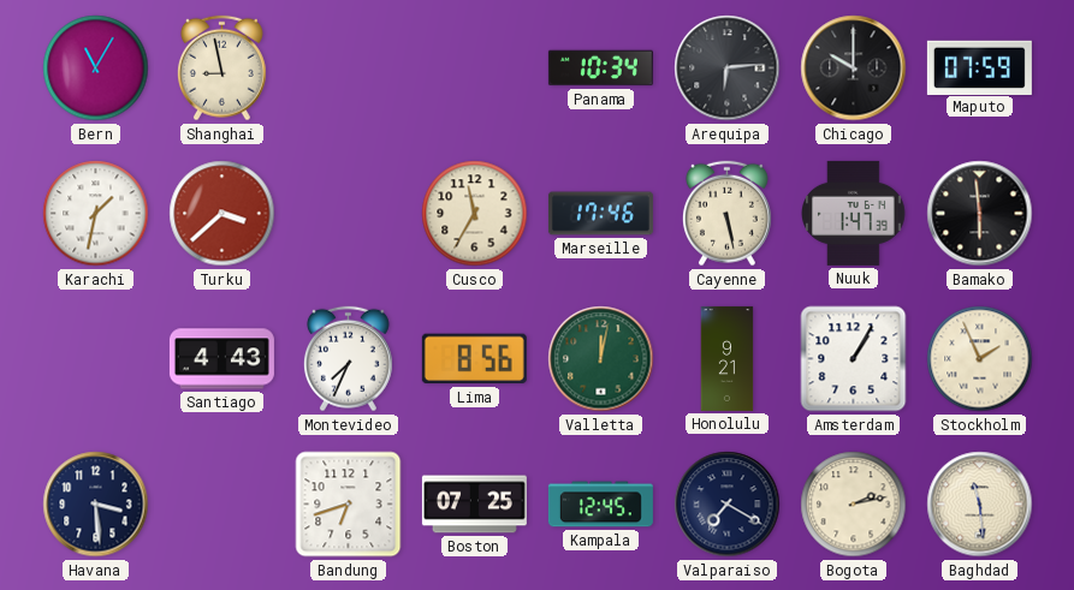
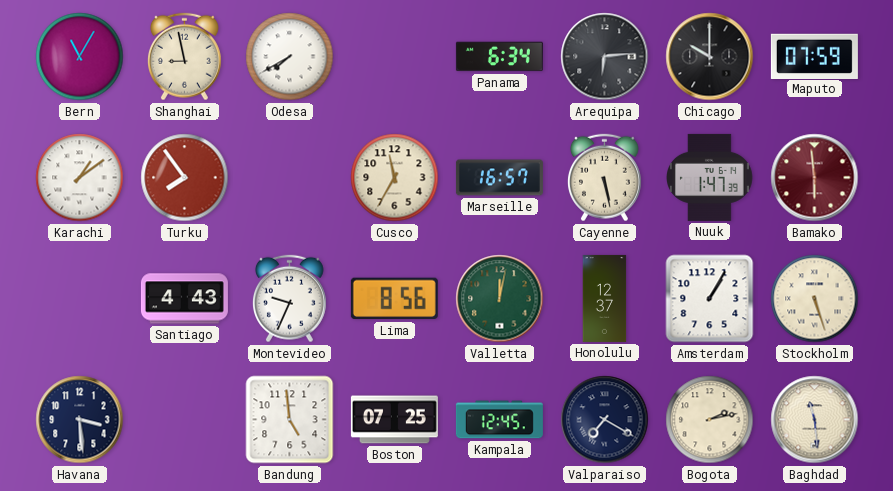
Odesa: none -> 7:40
Panama: 10:34 -> 6:34
Karachi: 1:32 -> 1:09
Turku: 3:38 -> 7:54
Marseille: 17:46 -> 16:57
Bamako dial: black -> burgundy
Montevideo: 7:34 -> 9:34
Honolulu: 9:21 -> 12:37
Stockholm: 1:56 -> 5:27
Bandung: 6:42 -> 4:59
